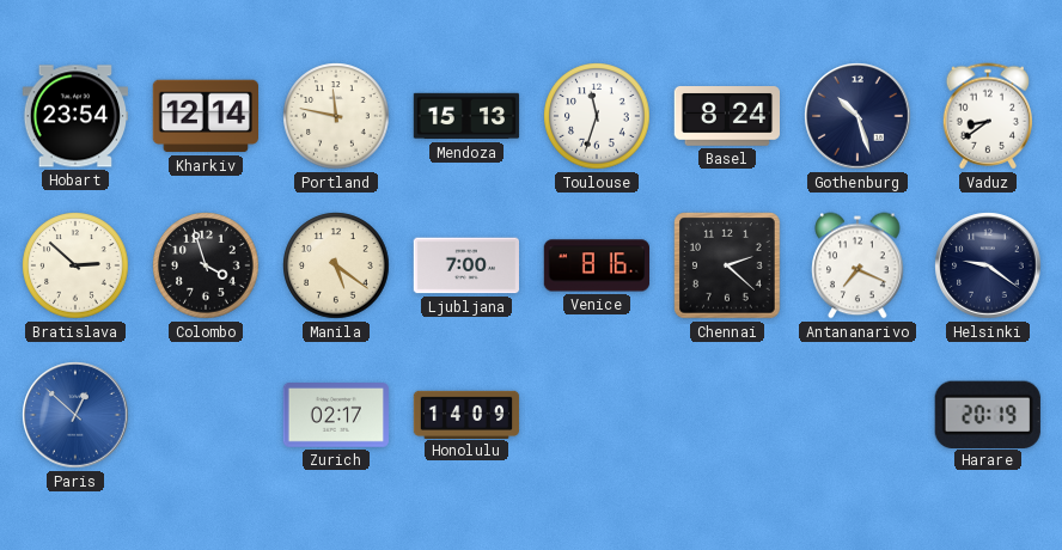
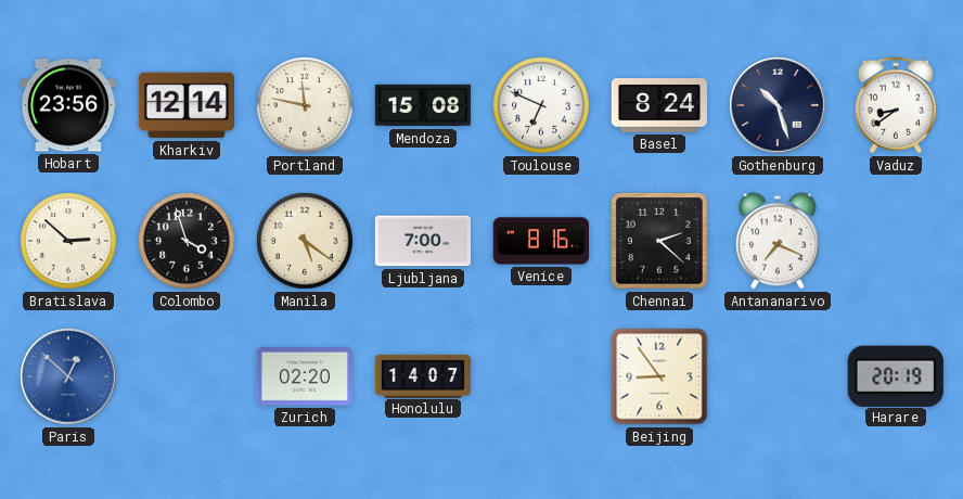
Hobart: 23:54 -> 23:56
Mendoza: 15:13 -> 15:08
Toulouse: 11:33 -> 6:49
Helsinki: 9:21 -> none
Zurich: 02:17 -> 02:20
Honolulu: 14:09 -> 14:07
Beijing: none -> 8:54
